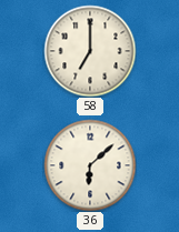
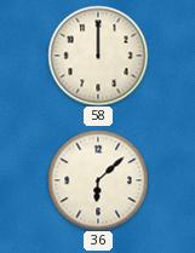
58: 7:00 -> 12:00
